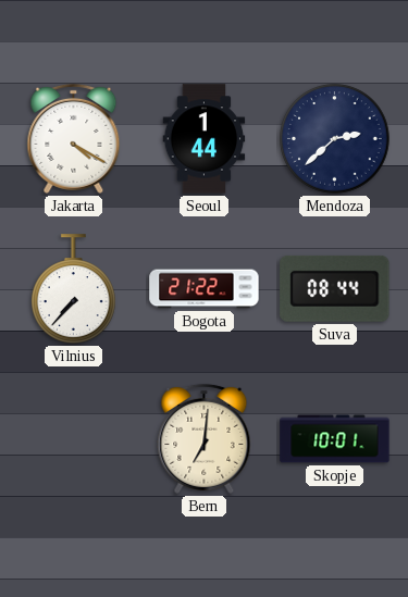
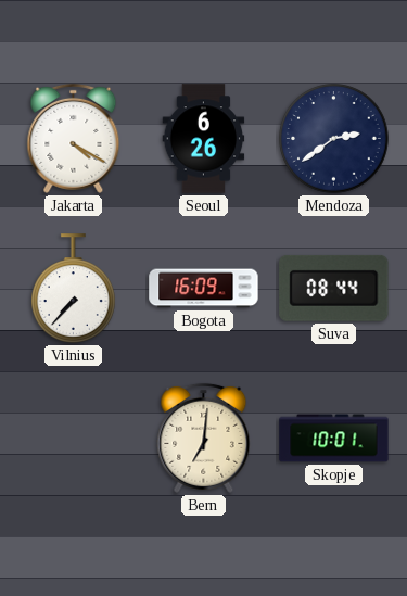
Seoul: 1:44 -> 6:26
Mendoza: 2:38 -> 2:39
Bogota: 21:22 -> 16:09
